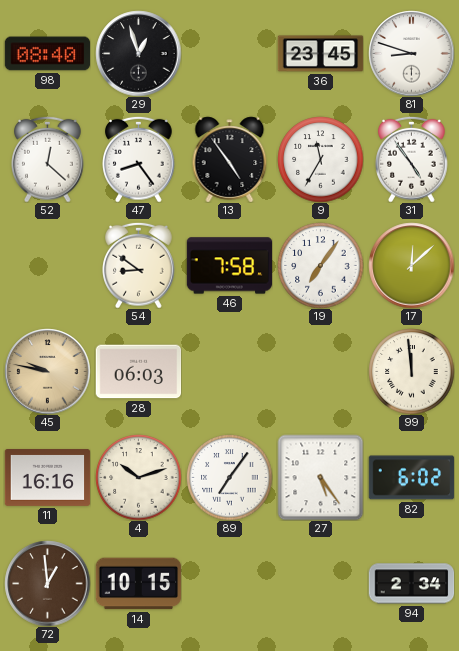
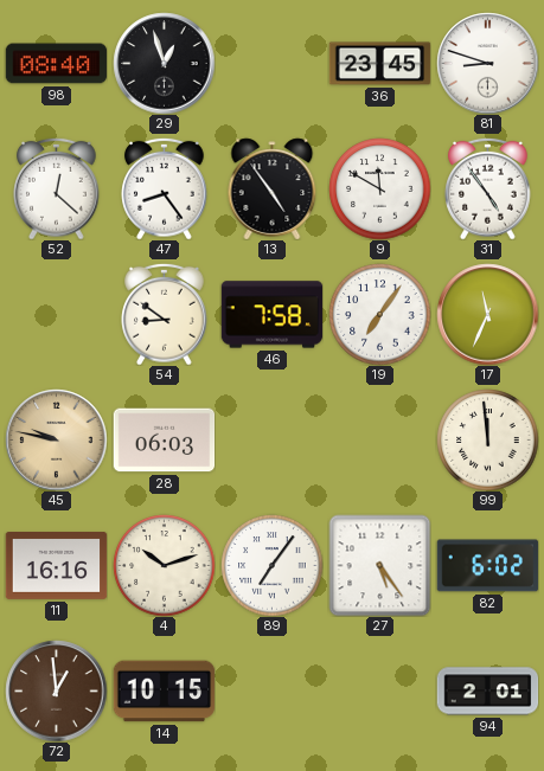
9: 11:35 -> 11:50
17: 12:08 -> 11:34
94: 2:34 -> 2:01
